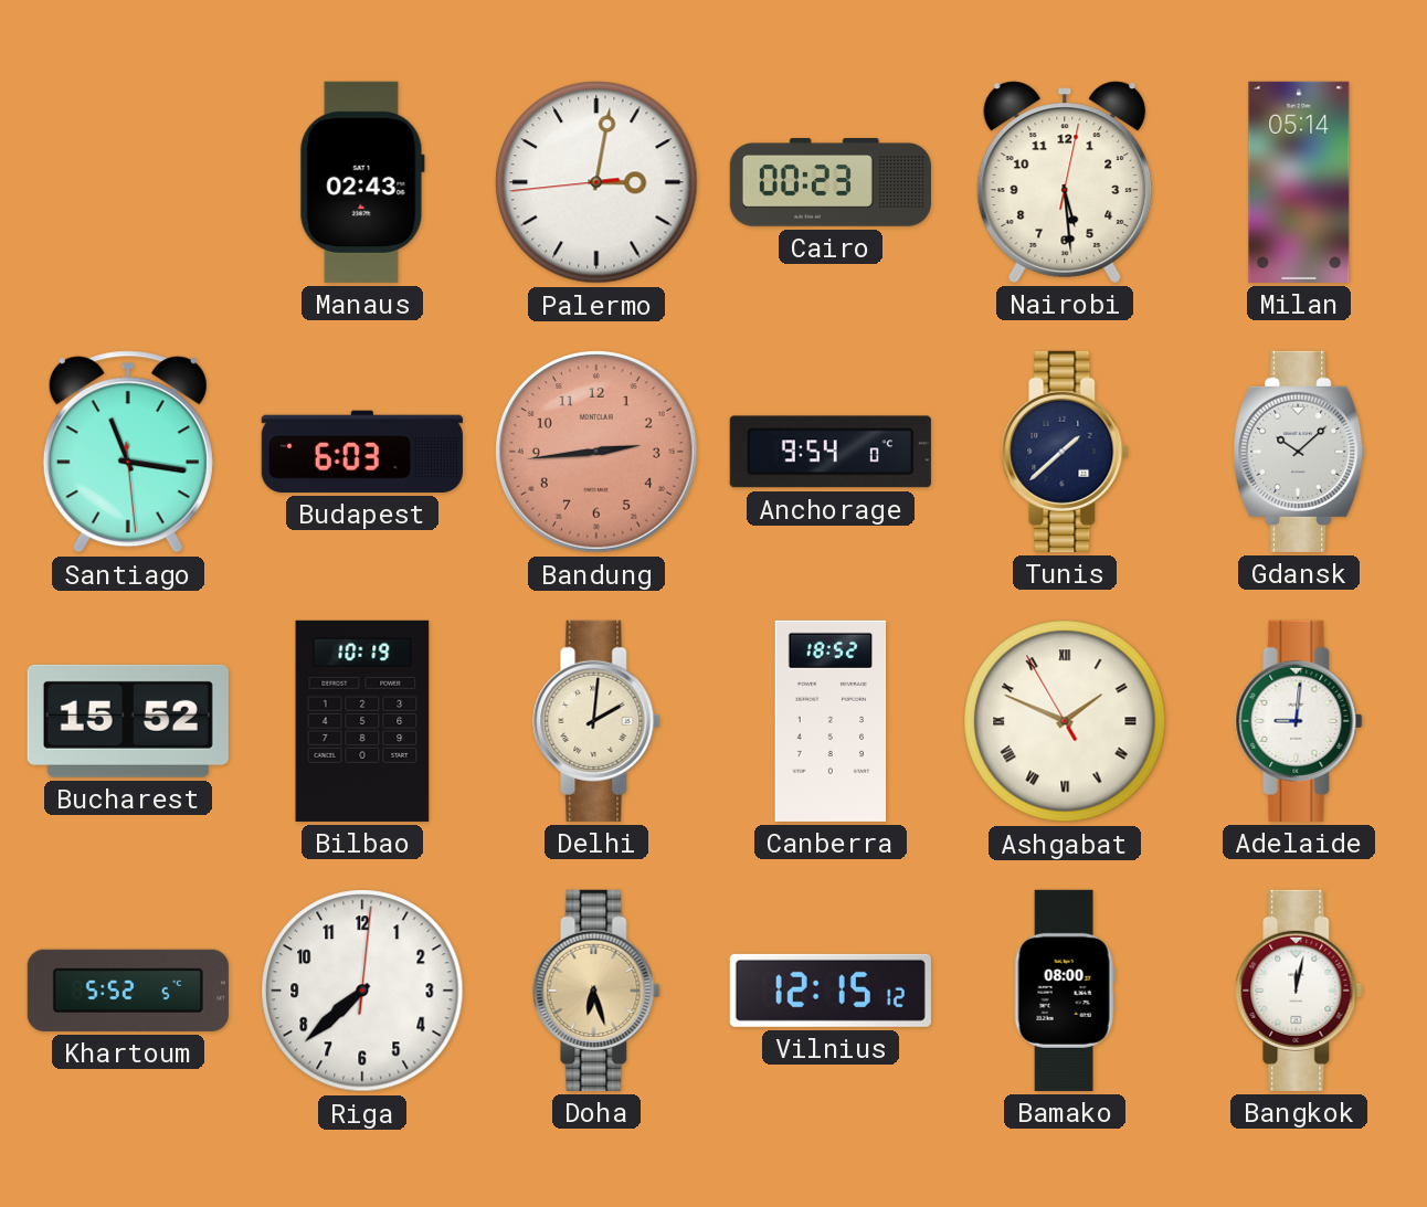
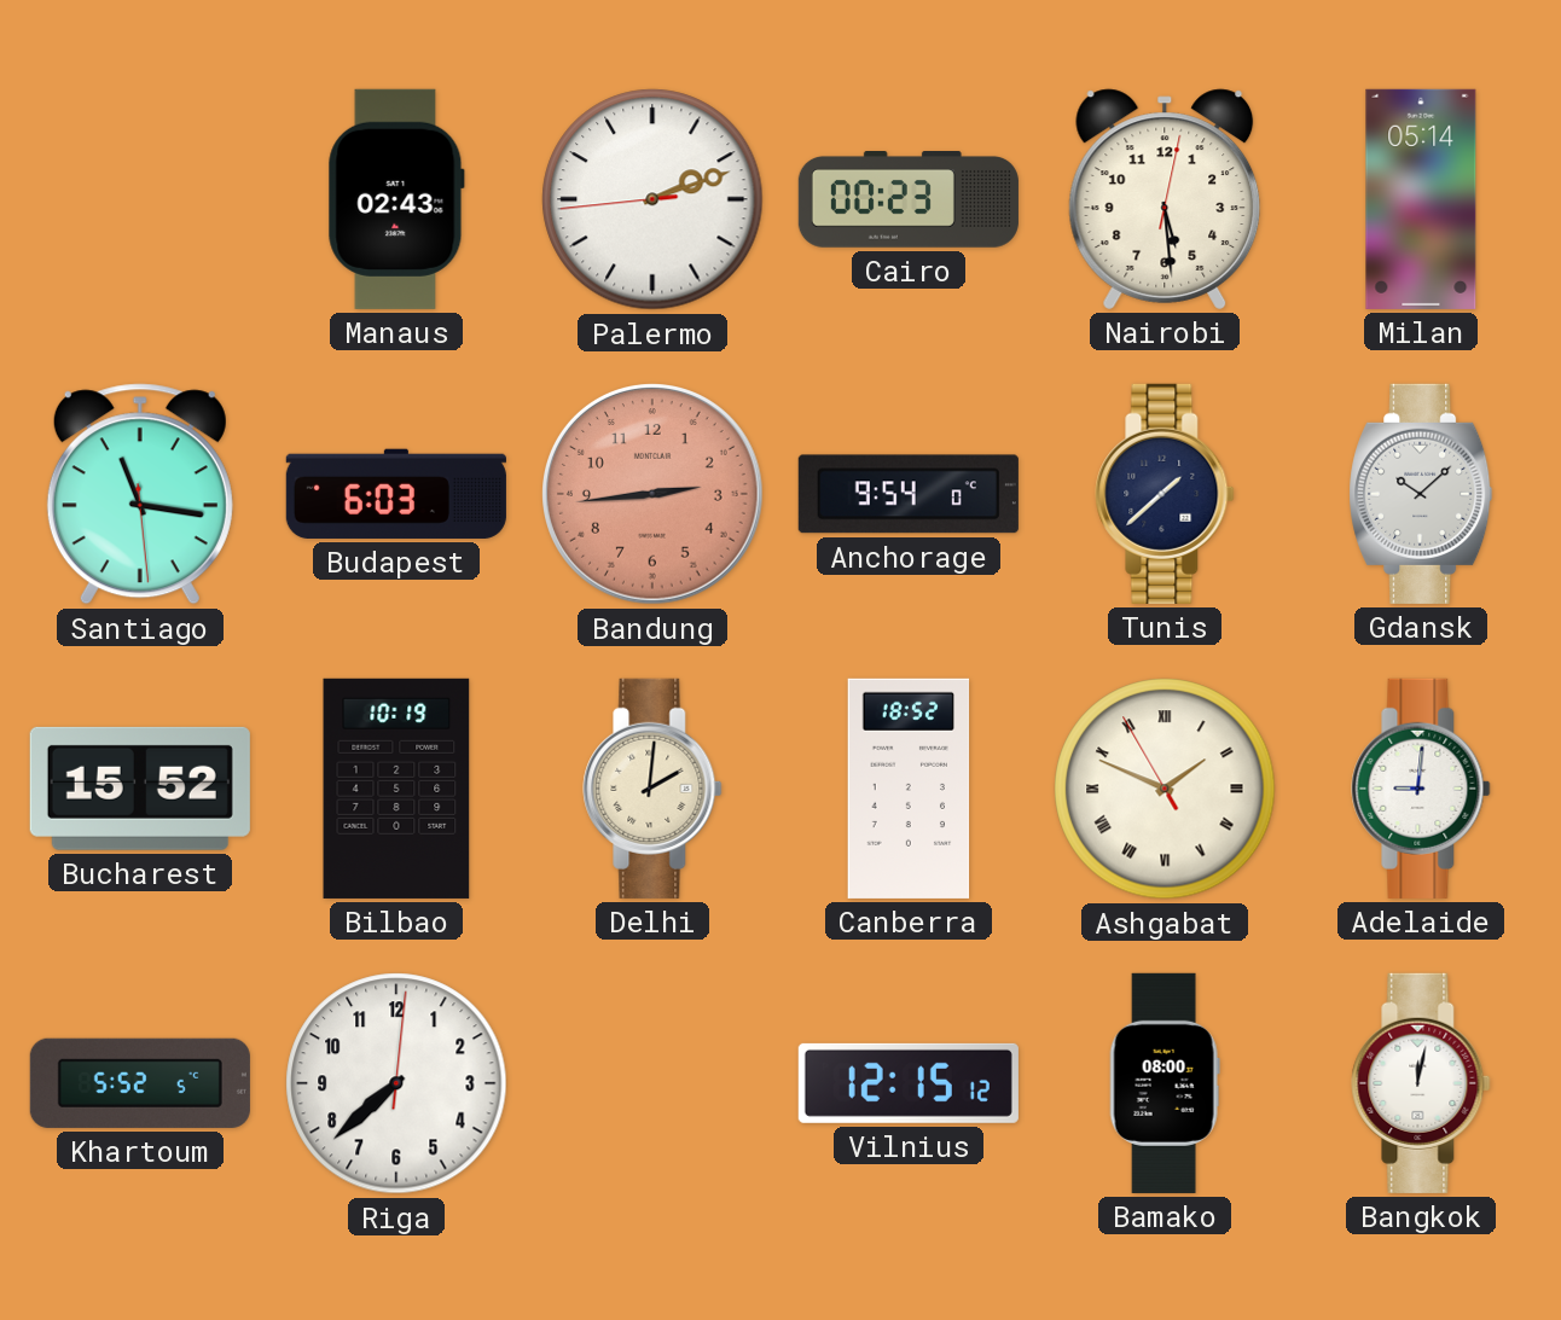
Palermo: 3:01 -> 2:11
Doha: 6:27 -> none
